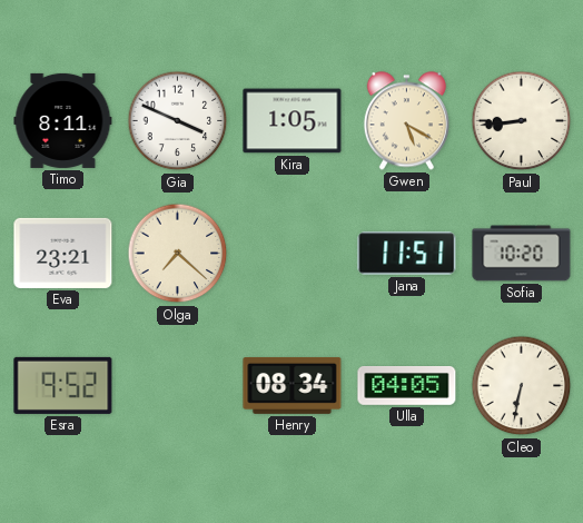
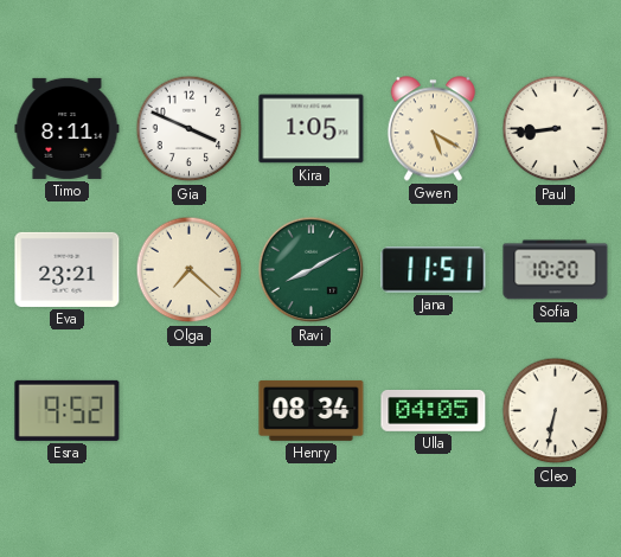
Ravi: none -> 8:10
